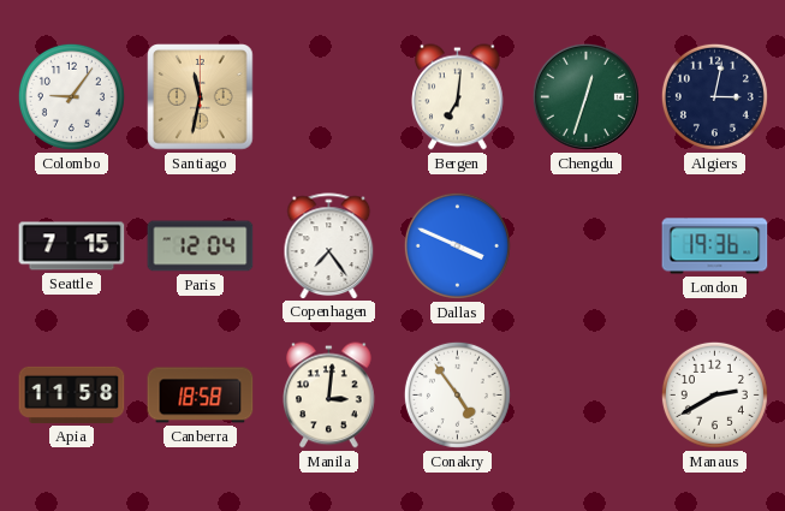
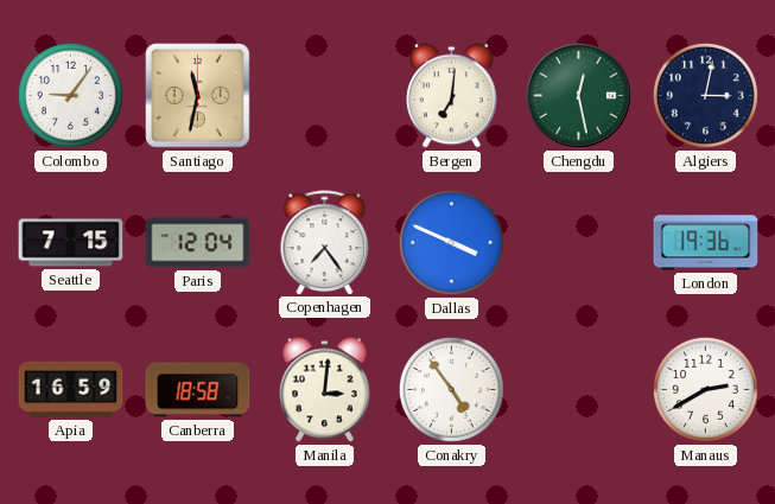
Chengdu: 12:33 -> 12:28
Apia: 11:58 -> 16:59
